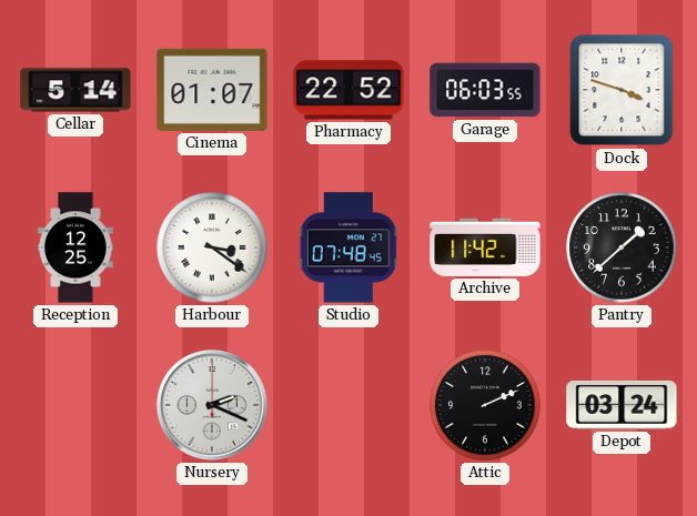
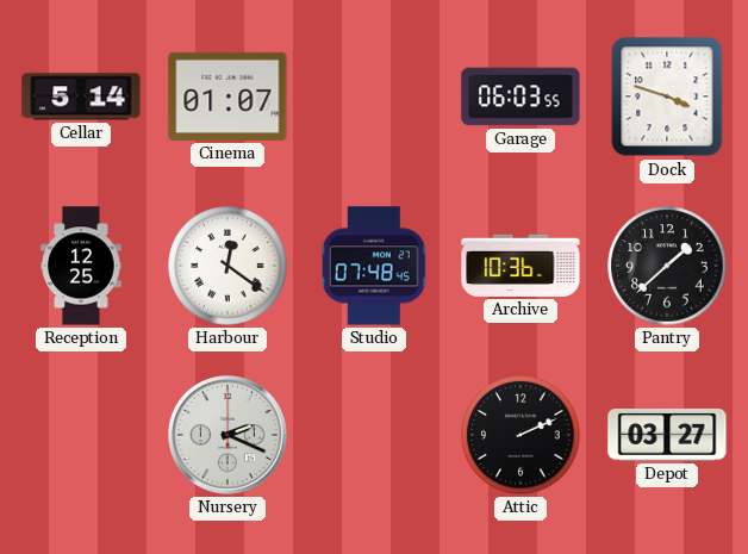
Pharmacy: 22:52 -> none
Harbour: 3:21 -> 12:21
Archive: 11:42 -> 10:36
Depot: 03:24 -> 03:27
